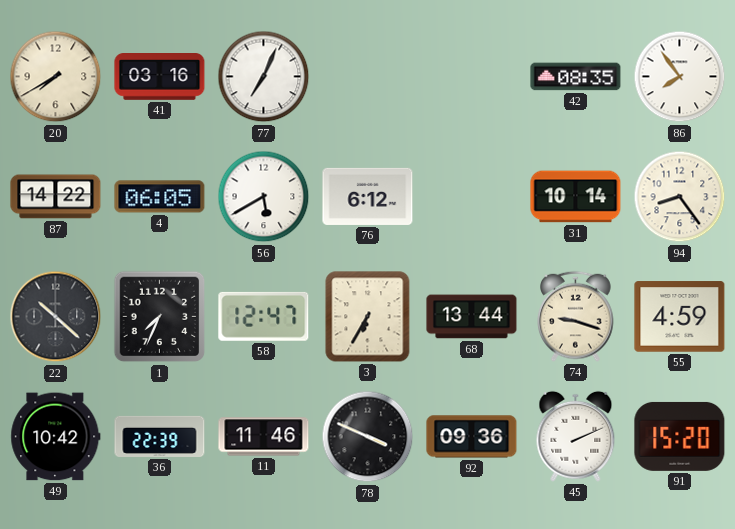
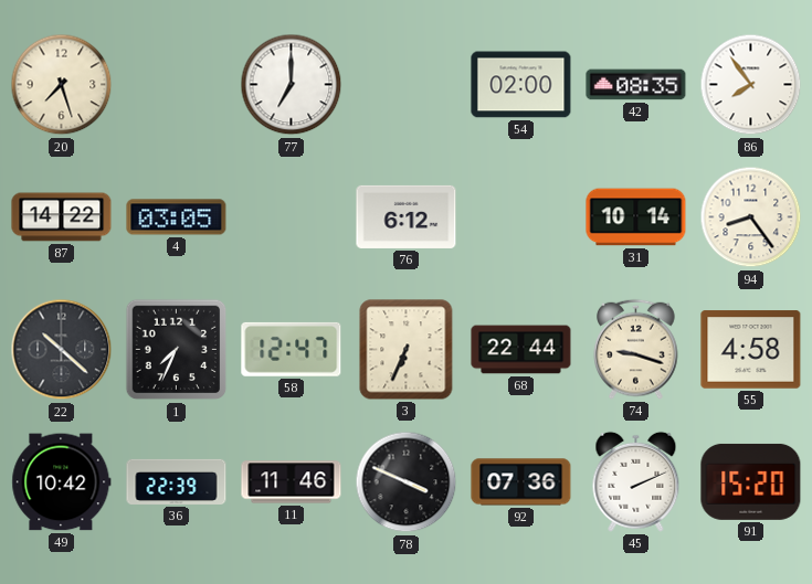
20: 7:40 -> 7:27
41: 03:16 -> none
77: 7:04 -> 7:00
54: none -> 02:00
4: 06:05 -> 03:05
56: 5:40 -> none
3: 6:35 -> 6:34
68: 13:44 -> 22:44
55: 4:59 -> 4:58
92: 09:36 -> 07:36
